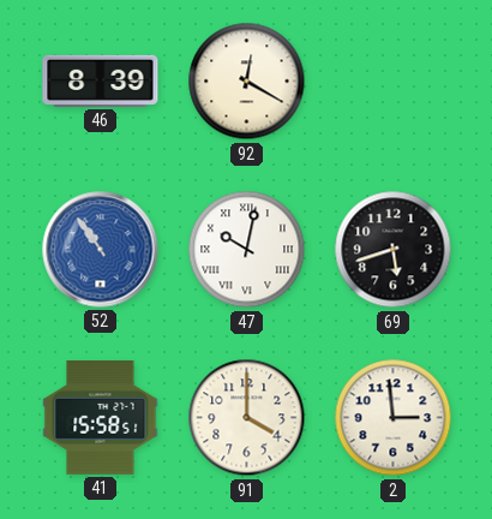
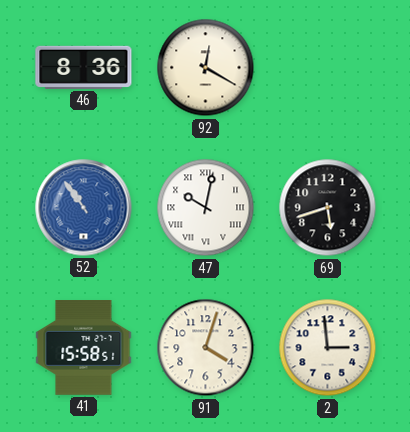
46: 8:39 -> 8:36
91: 4:00 -> 4:03
